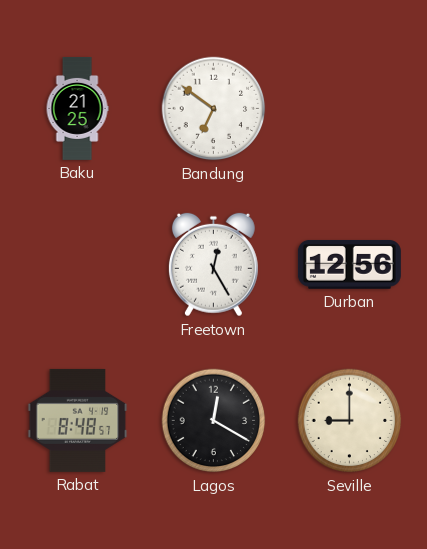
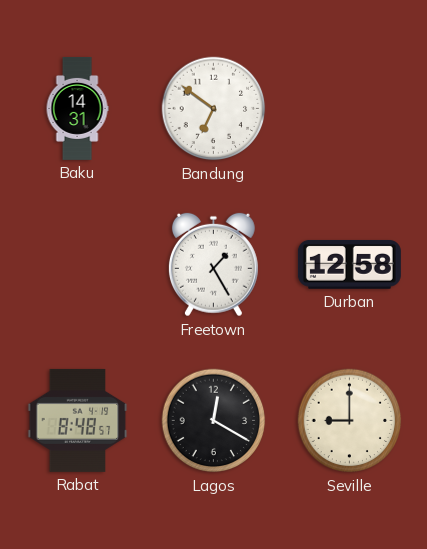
Baku: 21:25 -> 14:31
Freetown: 12:25 -> 1:25
Durban: 12:56 -> 12:58
